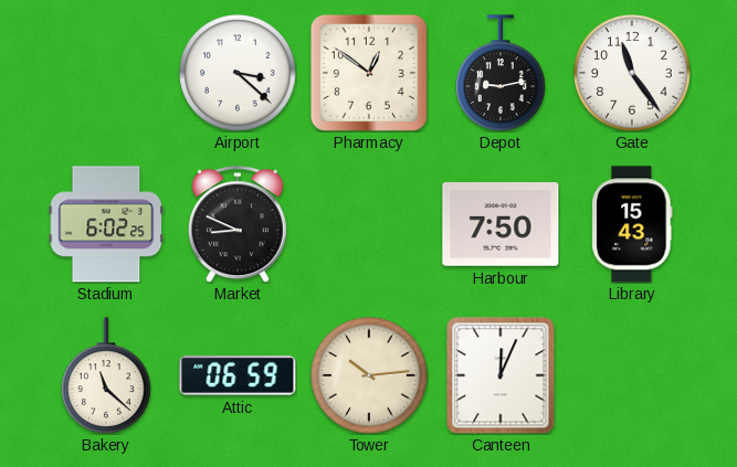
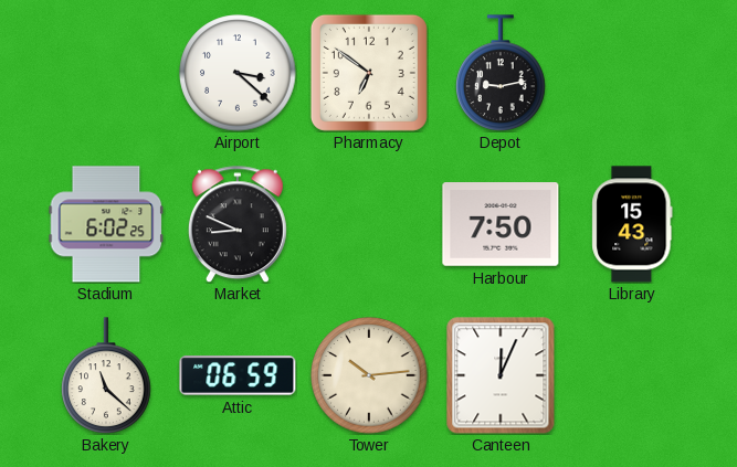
Pharmacy: 12:51 -> 6:51
Gate: 11:24 -> none
